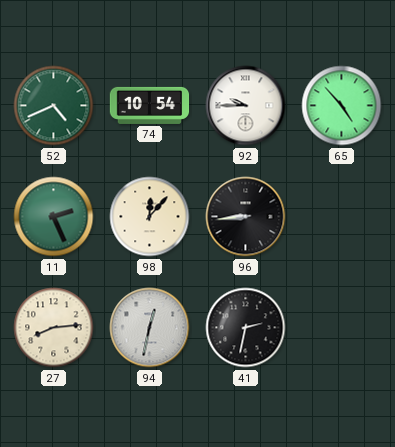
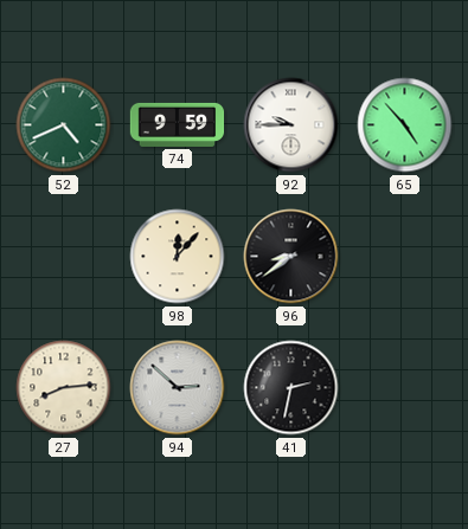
74: 10:54 -> 9:59
11: 2:26 -> none
96: 8:44 -> 8:39
94: 12:32 -> 2:52
